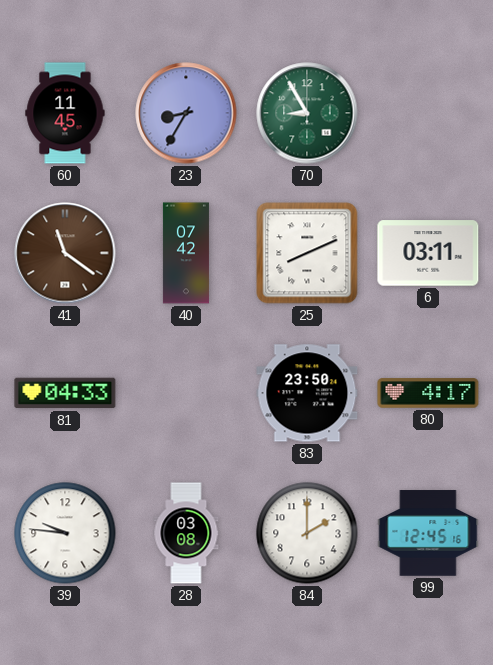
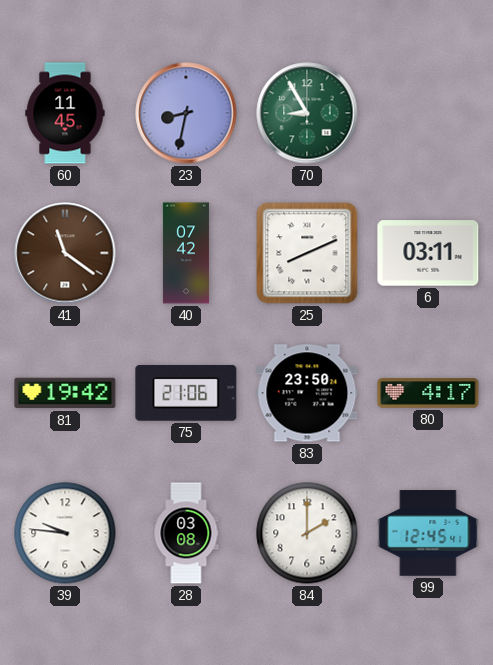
23: 8:35 -> 8:32
81: 04:33 -> 19:42
75: none -> 21:06
99: 12:45:16 -> 12:45:41
